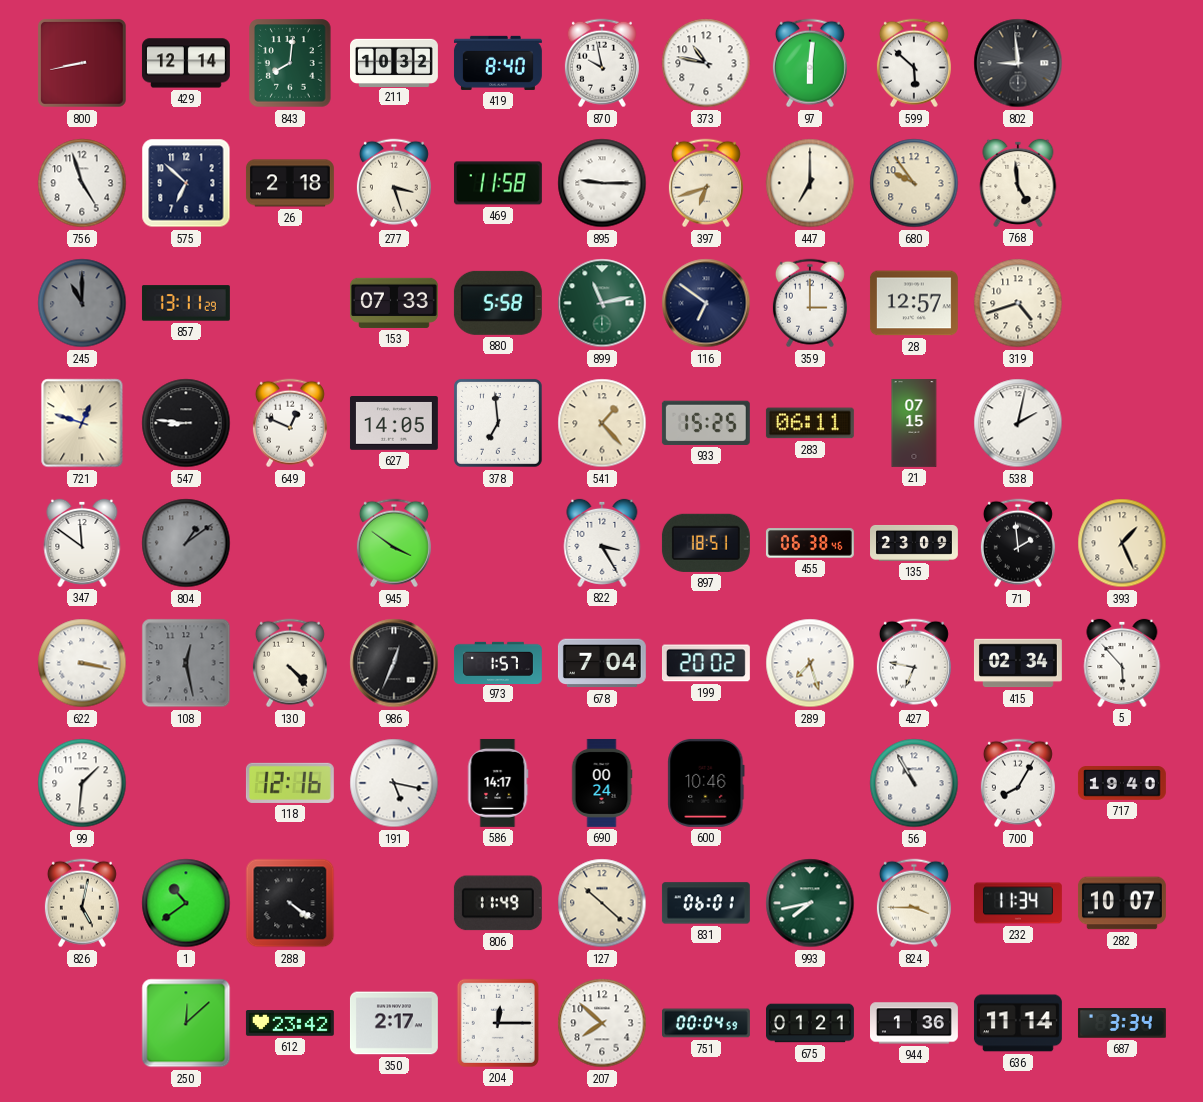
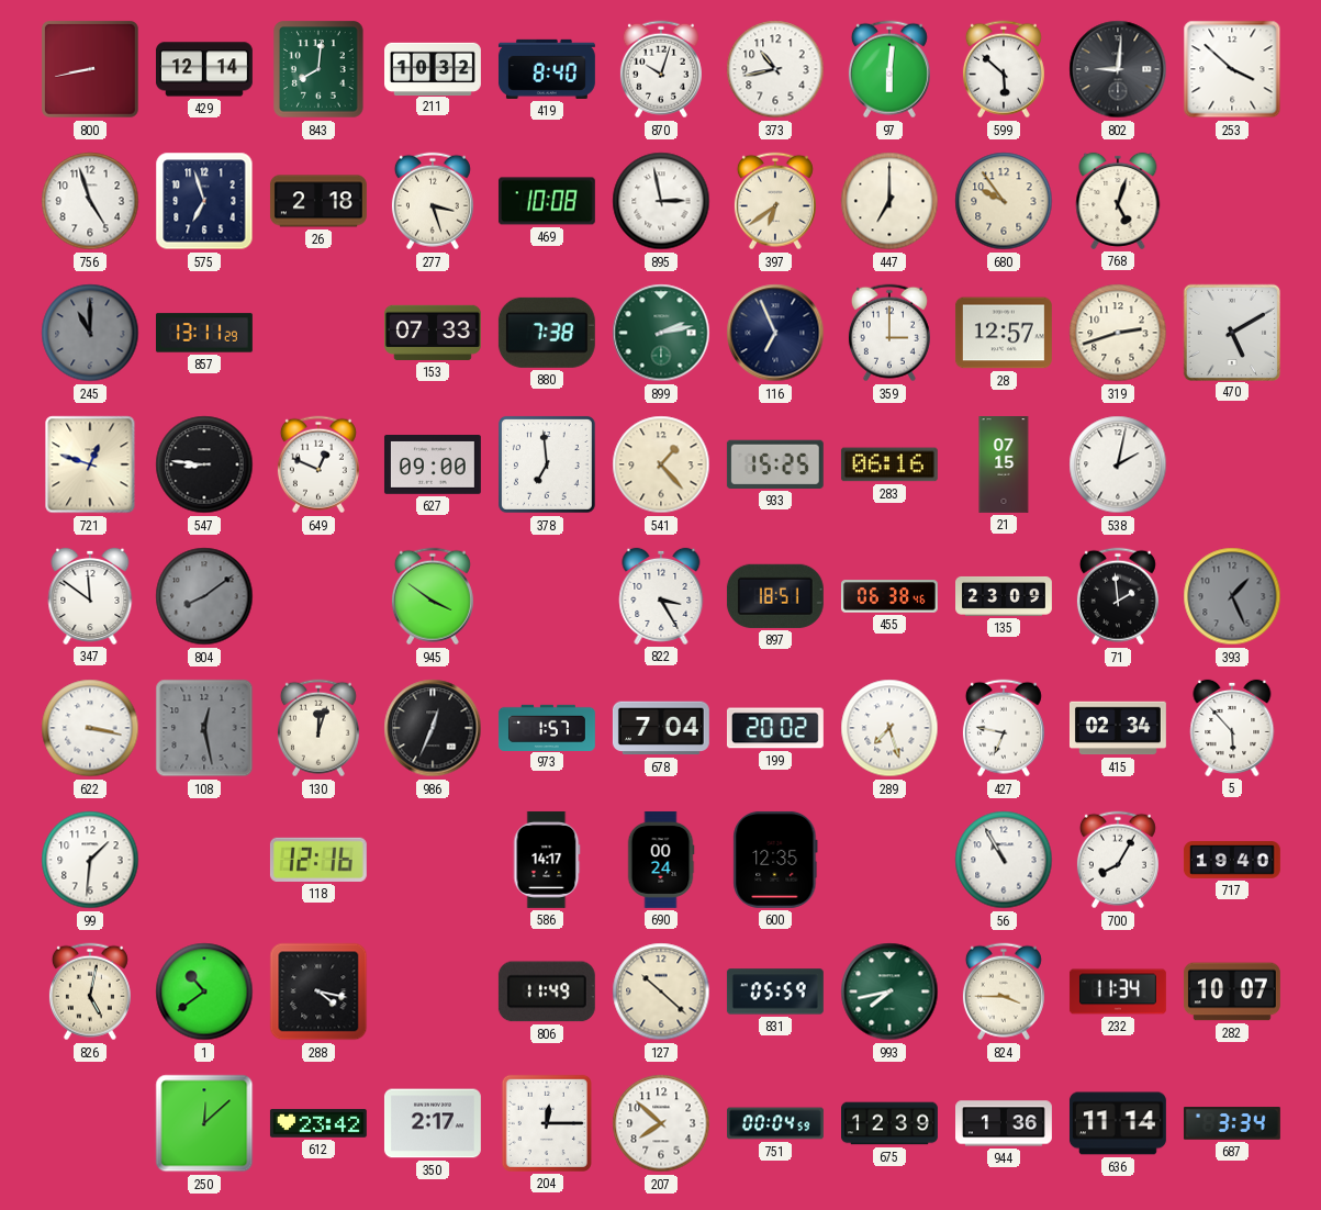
870: 9:58 -> 10:03
373: 10:47 -> 10:43
802: 8:59 -> 9:01
253: none -> 3:52
575: 6:52 -> 6:57
469: 11:58 -> 10:08
895: 9:15 -> 2:58
397: 6:42 -> 6:39
768: 4:59 -> 5:03
880: 5:58 -> 7:38
899: 11:13 -> 2:13
116: 6:51 -> 6:56
319: 4:42 -> 2:42
470: none -> 5:10
627: 14:05 -> 09:00
283: 06:11 -> 06:16
804: 1:09 -> 8:09
393 dial: cream -> grey
130: 4:23 -> 12:03
191: 5:17 -> none
600: 10:46 -> 12:35
288: 4:21 -> 4:17
831: 06:01 -> 05:59
675: 01:21 -> 12:39
